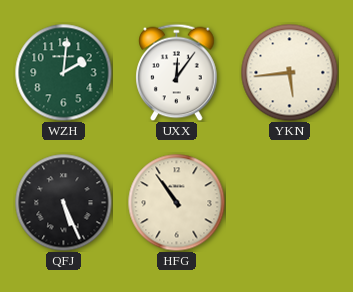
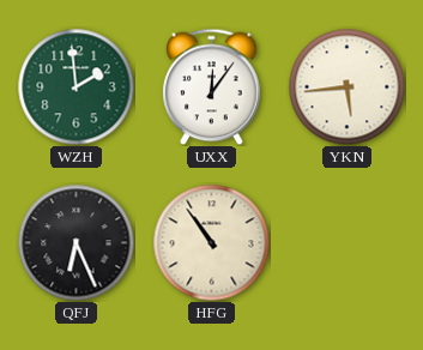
WZH: 2:01 -> 1:59
QFJ: 5:26 -> 6:26
